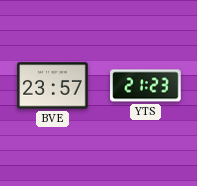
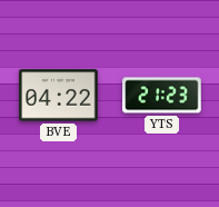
BVE: 23:57 -> 04:22
